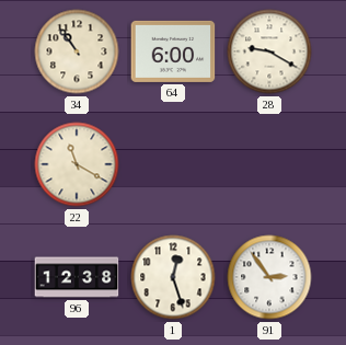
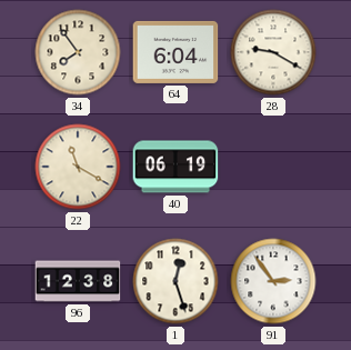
34: 10:54 -> 7:54
64: 6:00 -> 6:04
40: none -> 06:19
